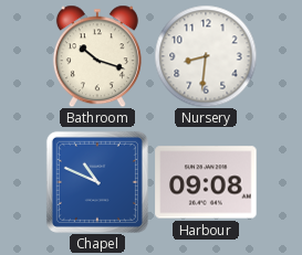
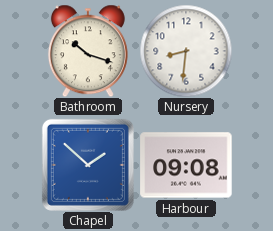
Chapel: 10:49 -> 1:52
